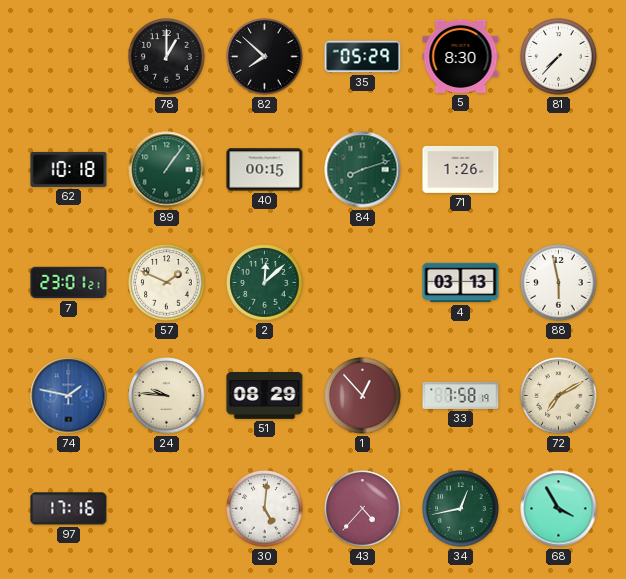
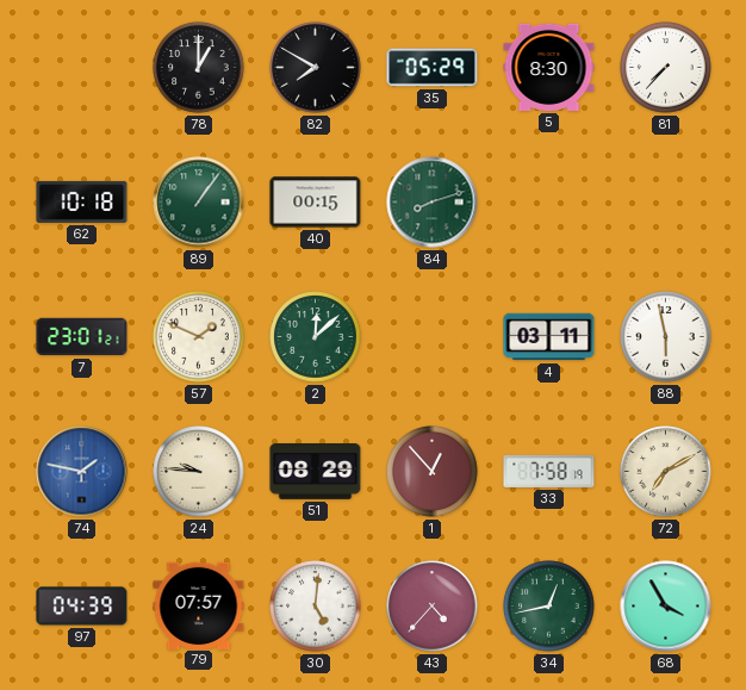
82: 7:52 -> 7:50
71: 1:26 -> none
4: 03:13 -> 03:11
97: 17:16 -> 04:39
79: none -> 07:57
